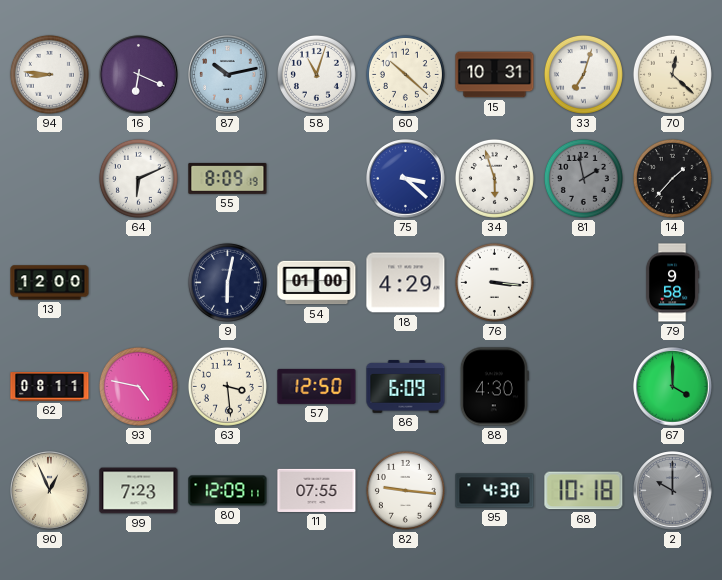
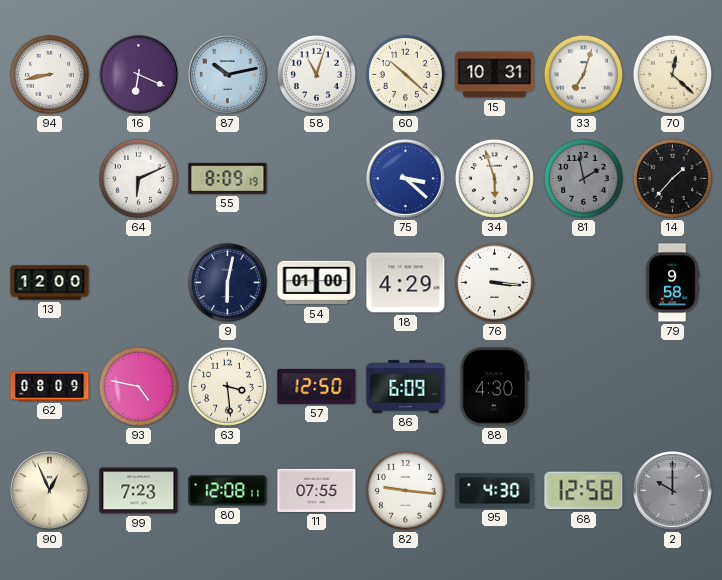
94: 8:46 -> 8:43
62: 08:11 -> 08:09
67: 4:00 -> none
80: 12:09 -> 12:08
68: 10:18 -> 12:58
